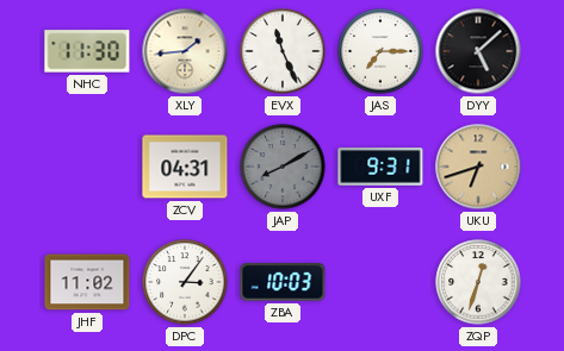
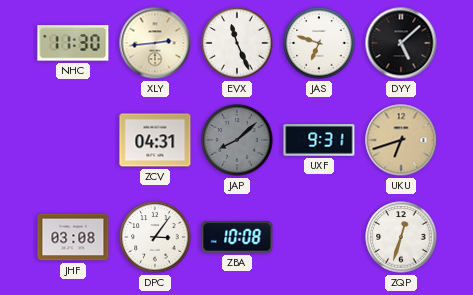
XLY: 1:44 -> 2:44
JAS: 7:15 -> 6:48
JAP: 8:10 -> 8:08
JHF: 11:02 -> 03:08
ZBA: 10:03 -> 10:08
